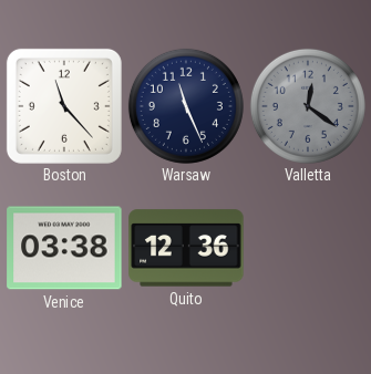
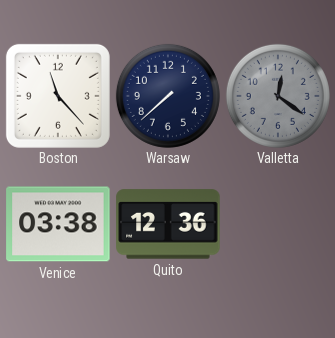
Warsaw: 11:26 -> 7:38
